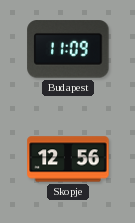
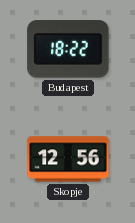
Budapest: 11:09 -> 18:22
